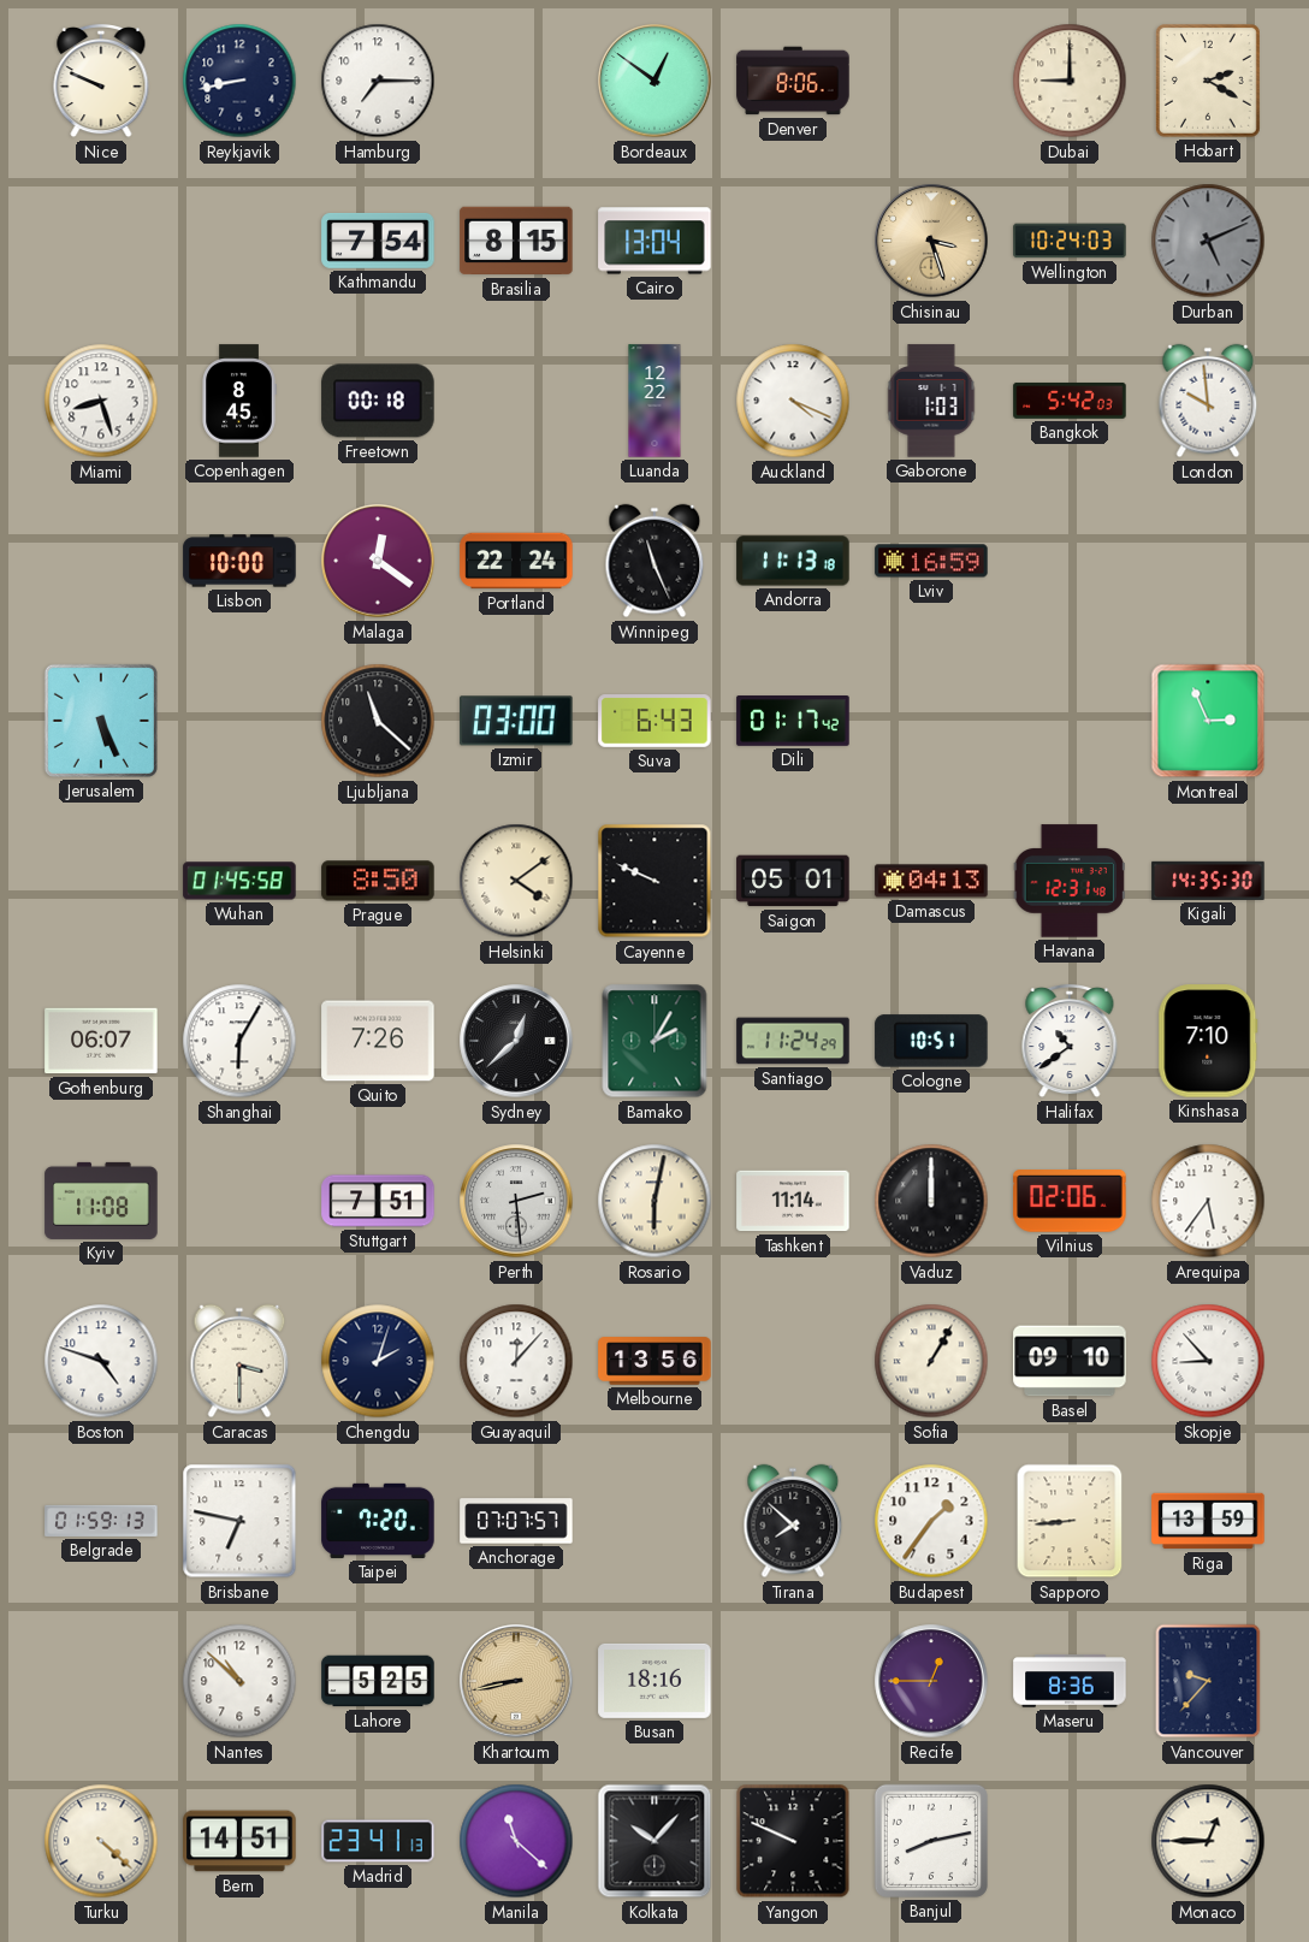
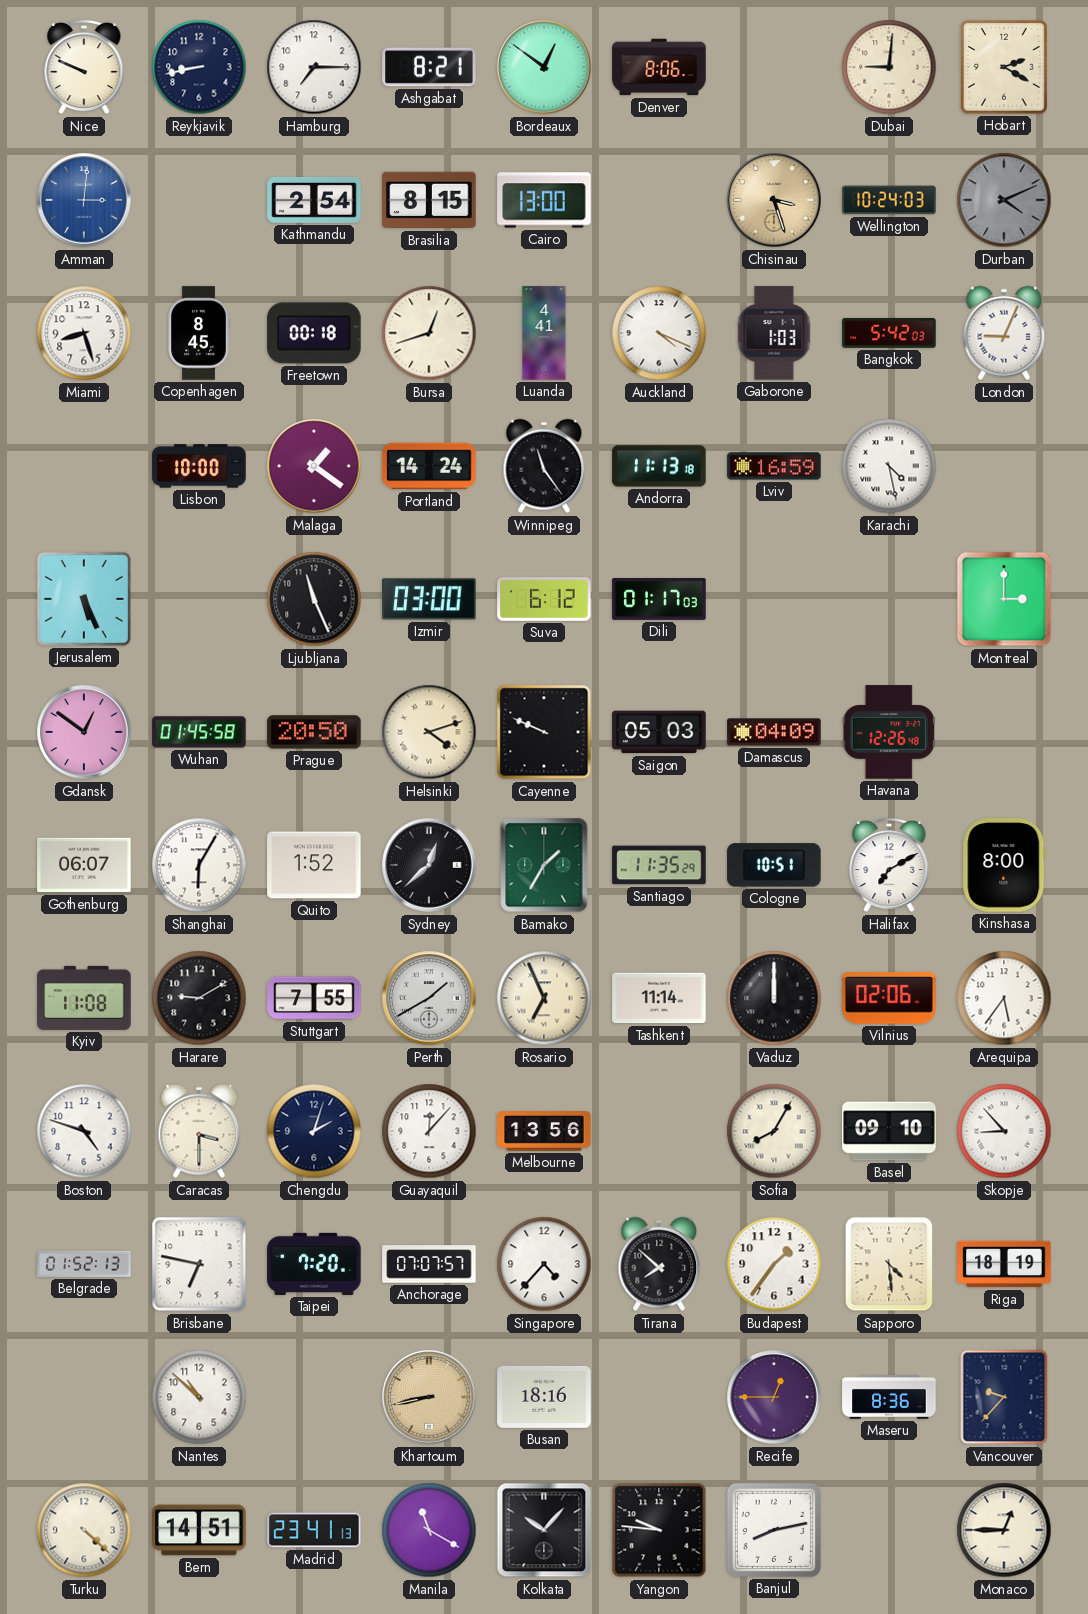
Ashgabat: none -> 8:21
Dubai: 9:00 -> 9:01
Amman: none -> 3:01
Kathmandu: 7:54 -> 2:54
Cairo: 13:04 -> 13:00
Durban: 5:11 -> 4:11
Bursa: none -> 12:42
Luanda: 12:22 -> 4:41
London: 9:59 -> 9:04
Malaga: 12:21 -> 1:21
Portland: 22:24 -> 14:24
Winnipeg: 11:26 -> 11:24
Karachi: none -> 4:28
Ljubljana: 11:22 -> 11:26
Suva: 6:43 -> 6:12
Dili: 01:17:42 -> 01:17:03
Montreal: 2:56 -> 3:00
Gdansk: none -> 12:51
Prague: 8:50 -> 20:50
Helsinki: 4:09 -> 4:12
Saigon: 05:01 -> 05:03
Damascus: 04:13 -> 04:09
Havana: 12:31 -> 12:26
Kigali: 14:35 -> none
Quito: 7:26 -> 1:52
Bamako: 2:05 -> 1:35
Santiago: 11:24 -> 11:35
Halifax: 10:39 -> 7:10
Kinshasa: 7:10 -> 8:00
Harare: none -> 9:10
Stuttgart: 7:51 -> 7:55
Perth: 2:29 -> 1:40
Rosario: 6:02 -> 6:56
Sofia: 1:05 -> 8:05
Belgrade: 01:59 -> 01:52
Singapore: none -> 4:37
Sapporo: 8:44 -> 4:29
Riga: 13:59 -> 18:19
Lahore: 5:25 -> none
Manila: 11:22 -> 11:20
Yangon: 9:49 -> 9:46
